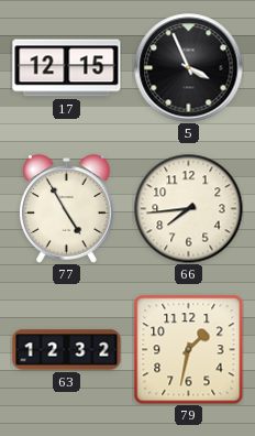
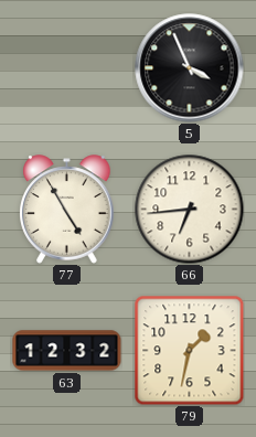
17: 12:15 -> none
66: 7:44 -> 6:44
